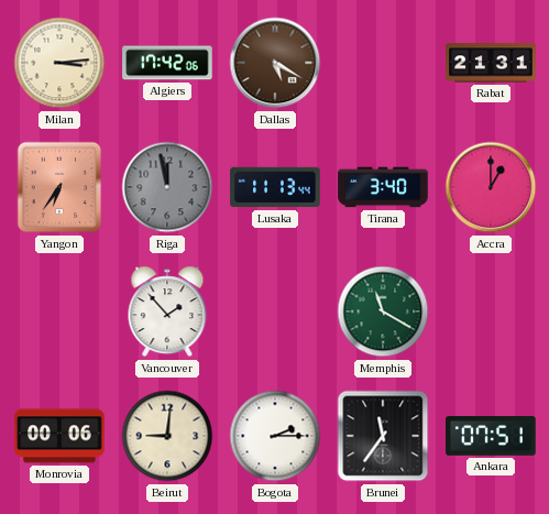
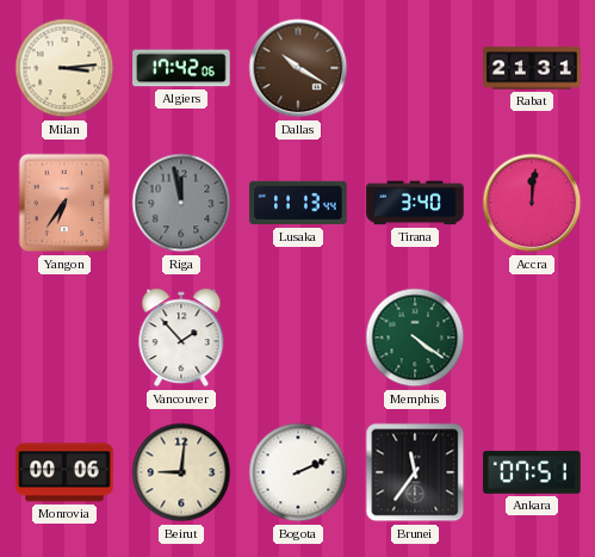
Dallas: 5:20 -> 10:20
Accra: 1:00 -> 12:01
Memphis: 11:20 -> 4:21
Bogota: 2:15 -> 2:11
